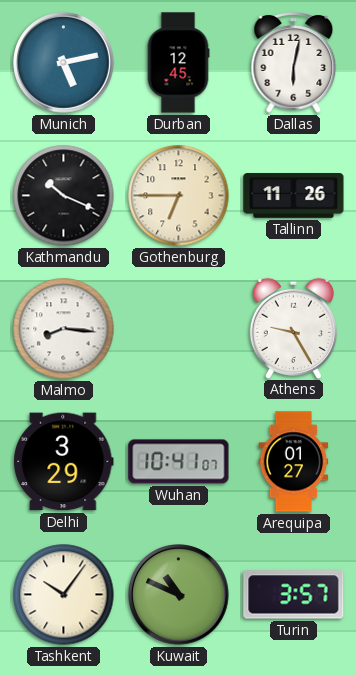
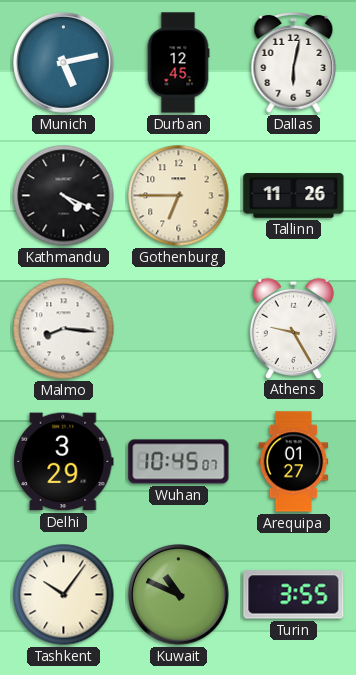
Kathmandu: 10:19 -> 4:19
Wuhan: 10:41 -> 10:45
Turin: 3:57 -> 3:55
